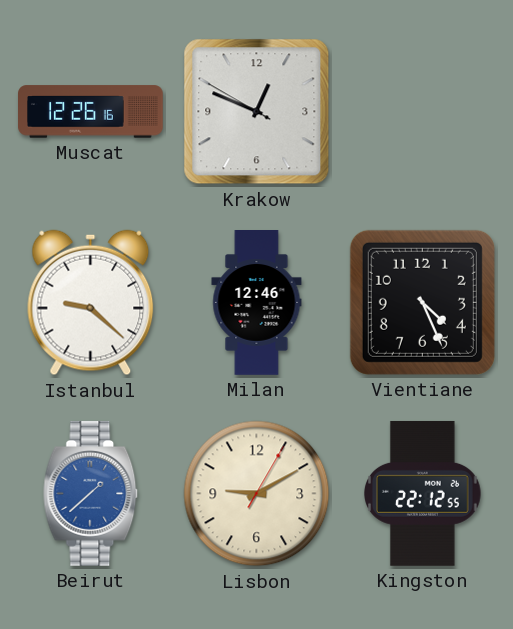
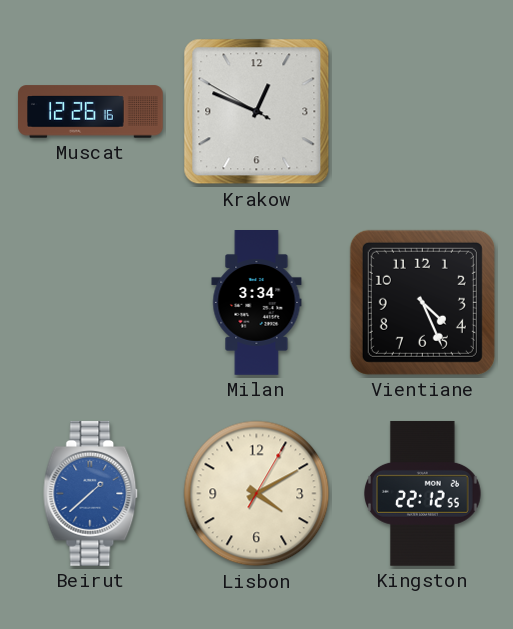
Istanbul: 9:22 -> none
Milan: 12:46 -> 3:34
Lisbon: 9:10 -> 4:10
